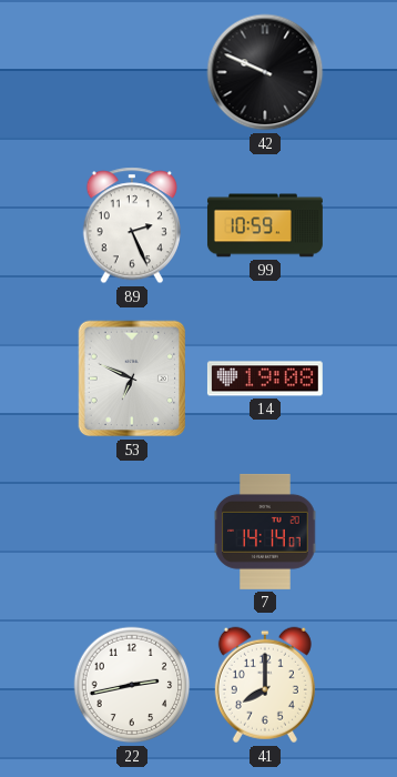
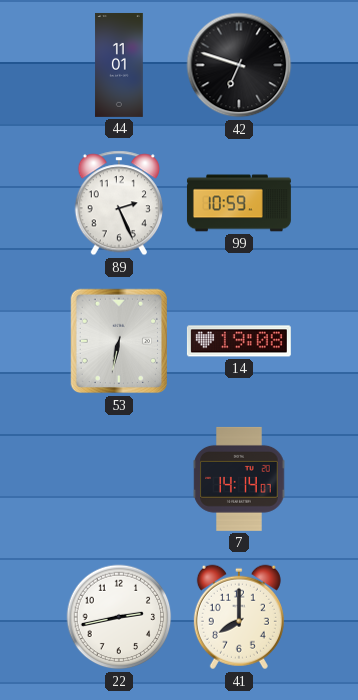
44: none -> 11:01
42: 9:49 -> 6:48
53: 6:49 -> 6:32
